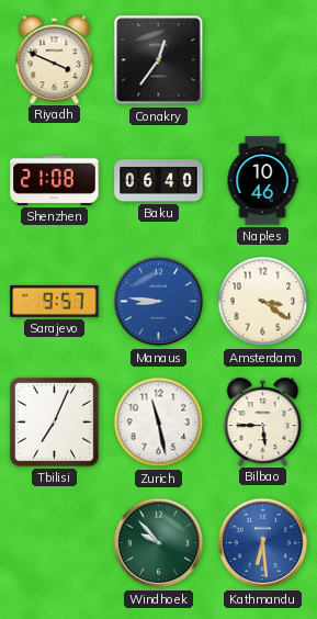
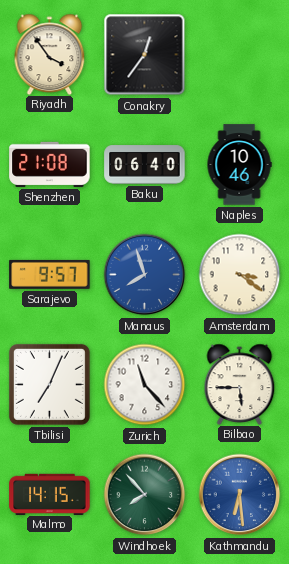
Riyadh: 3:49 -> 3:54
Manaus: 8:46 -> 7:57
Zurich: 11:28 -> 11:23
Malmo: none -> 14:15
Windhoek: 9:53 -> 7:53
